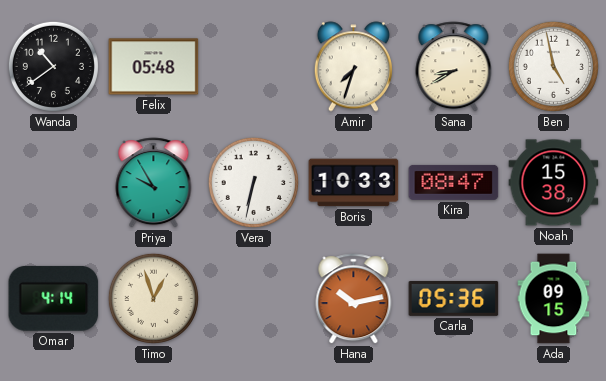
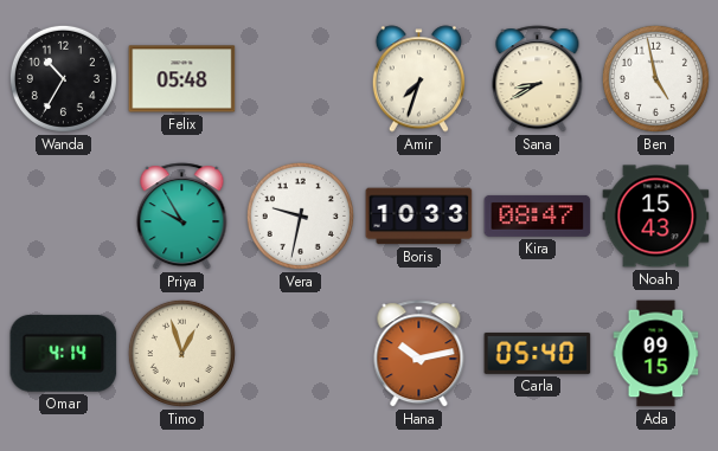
Wanda: 10:39 -> 10:35
Vera: 6:32 -> 9:32
Noah: 15:38 -> 15:43
Carla: 05:36 -> 05:40
